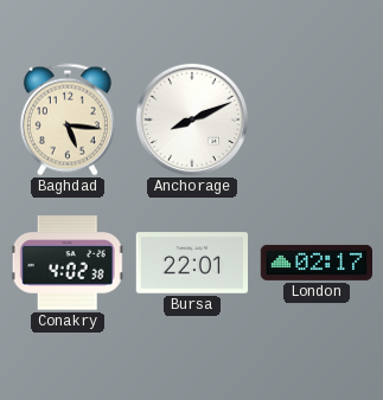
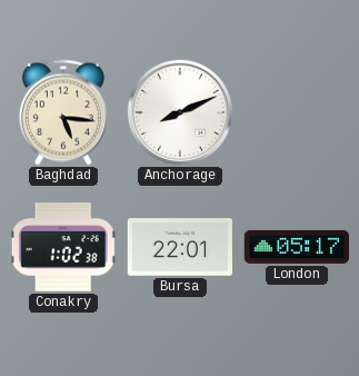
Conakry: 4:02 -> 1:02
London: 02:17 -> 05:17
